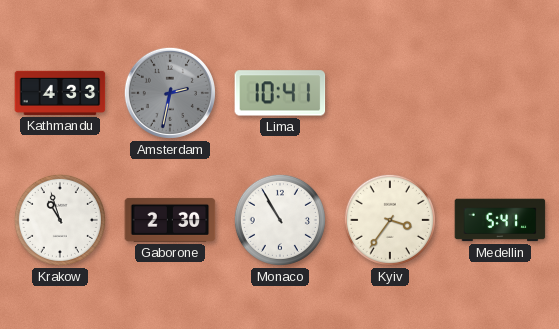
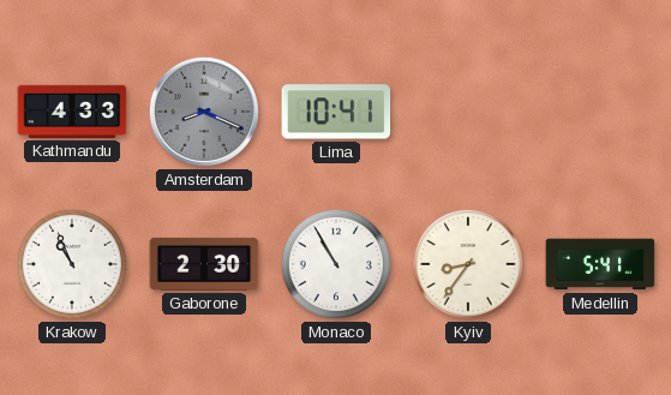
Amsterdam: 2:32 -> 8:19
Krakow: 10:57 -> 10:56
Kyiv: 3:36 -> 8:36
